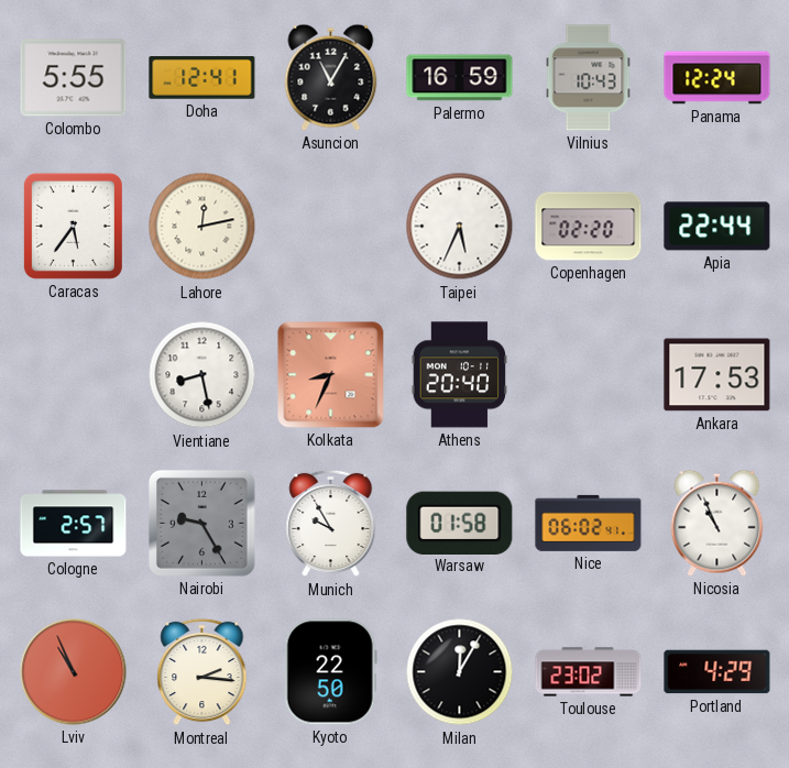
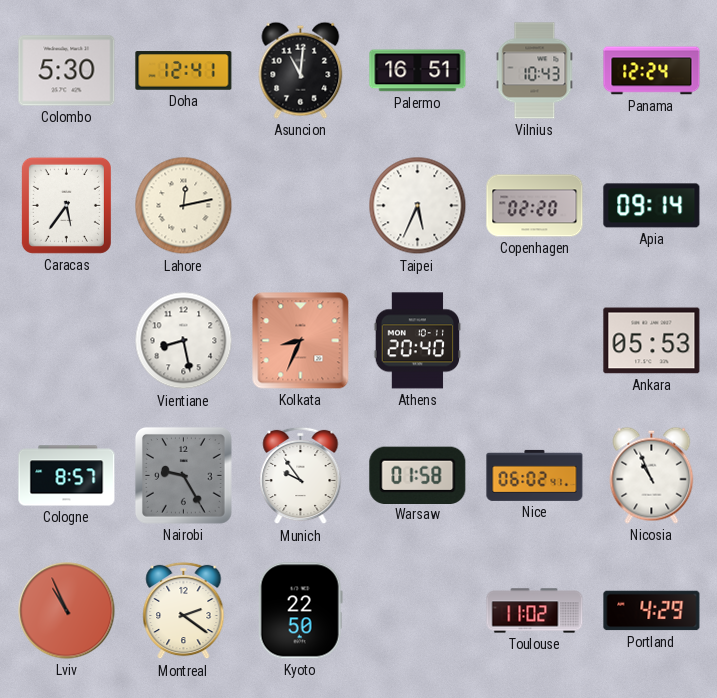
Colombo: 5:55 -> 5:30
Asuncion: 11:05 -> 11:01
Palermo: 16:59 -> 16:51
Apia: 22:44 -> 09:14
Ankara: 17:53 -> 05:53
Cologne: 2:57 -> 8:57
Munich: 9:55 -> 9:54
Montreal: 2:16 -> 2:21
Milan: 12:05 -> none
Toulouse: 23:02 -> 11:02
